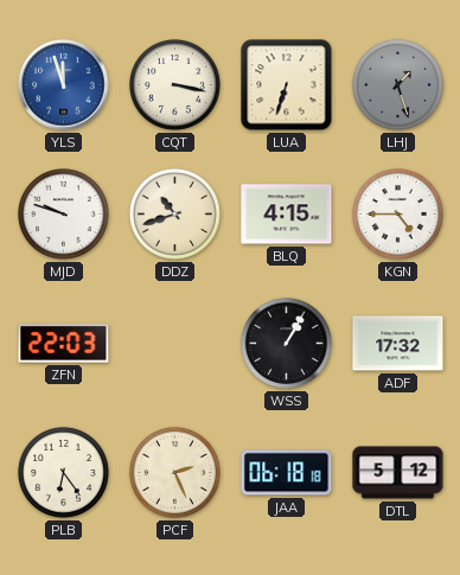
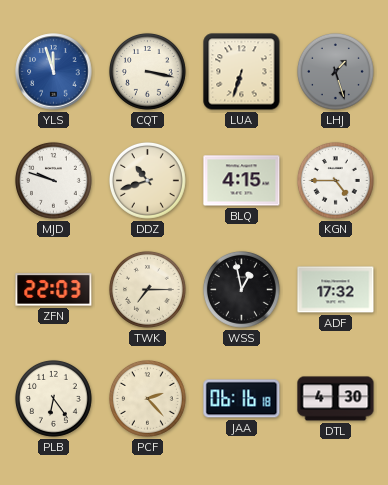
TWK: none -> 7:15
WSS: 1:05 -> 12:58
PCF: 2:26 -> 2:23
JAA: 06:18 -> 06:16
DTL: 5:12 -> 4:30
